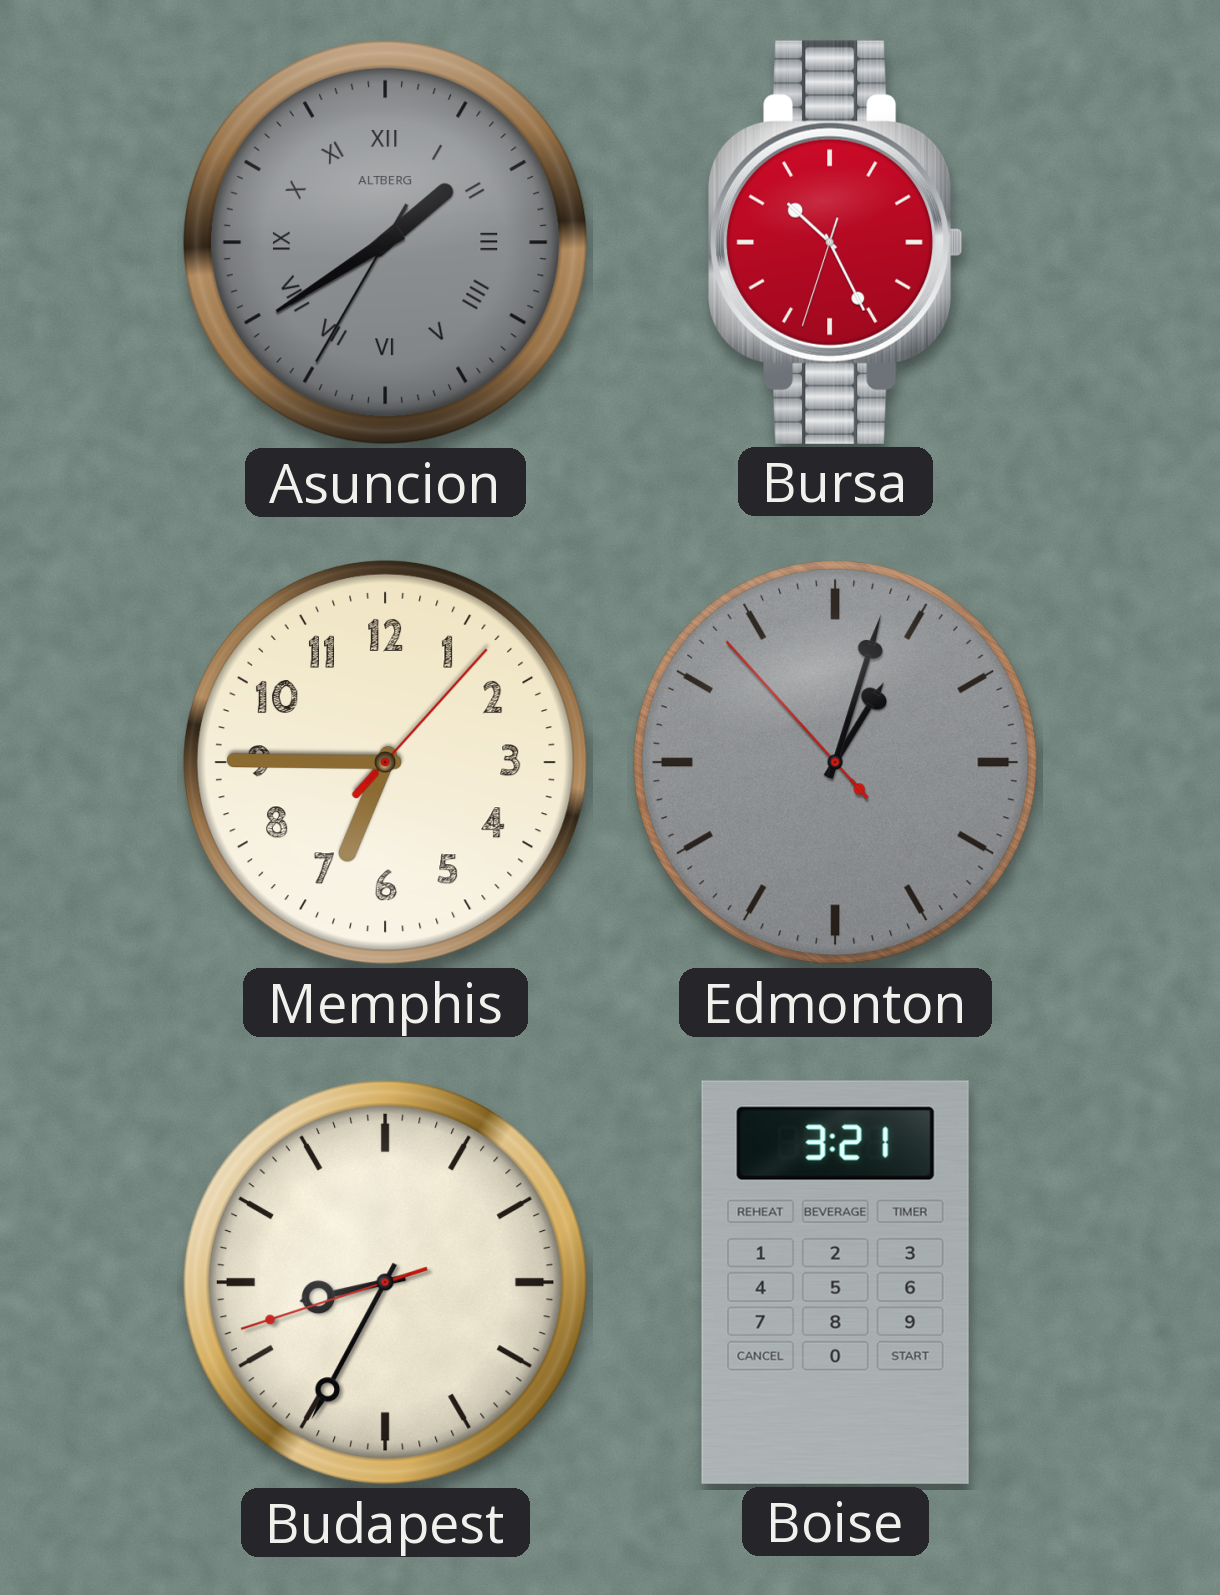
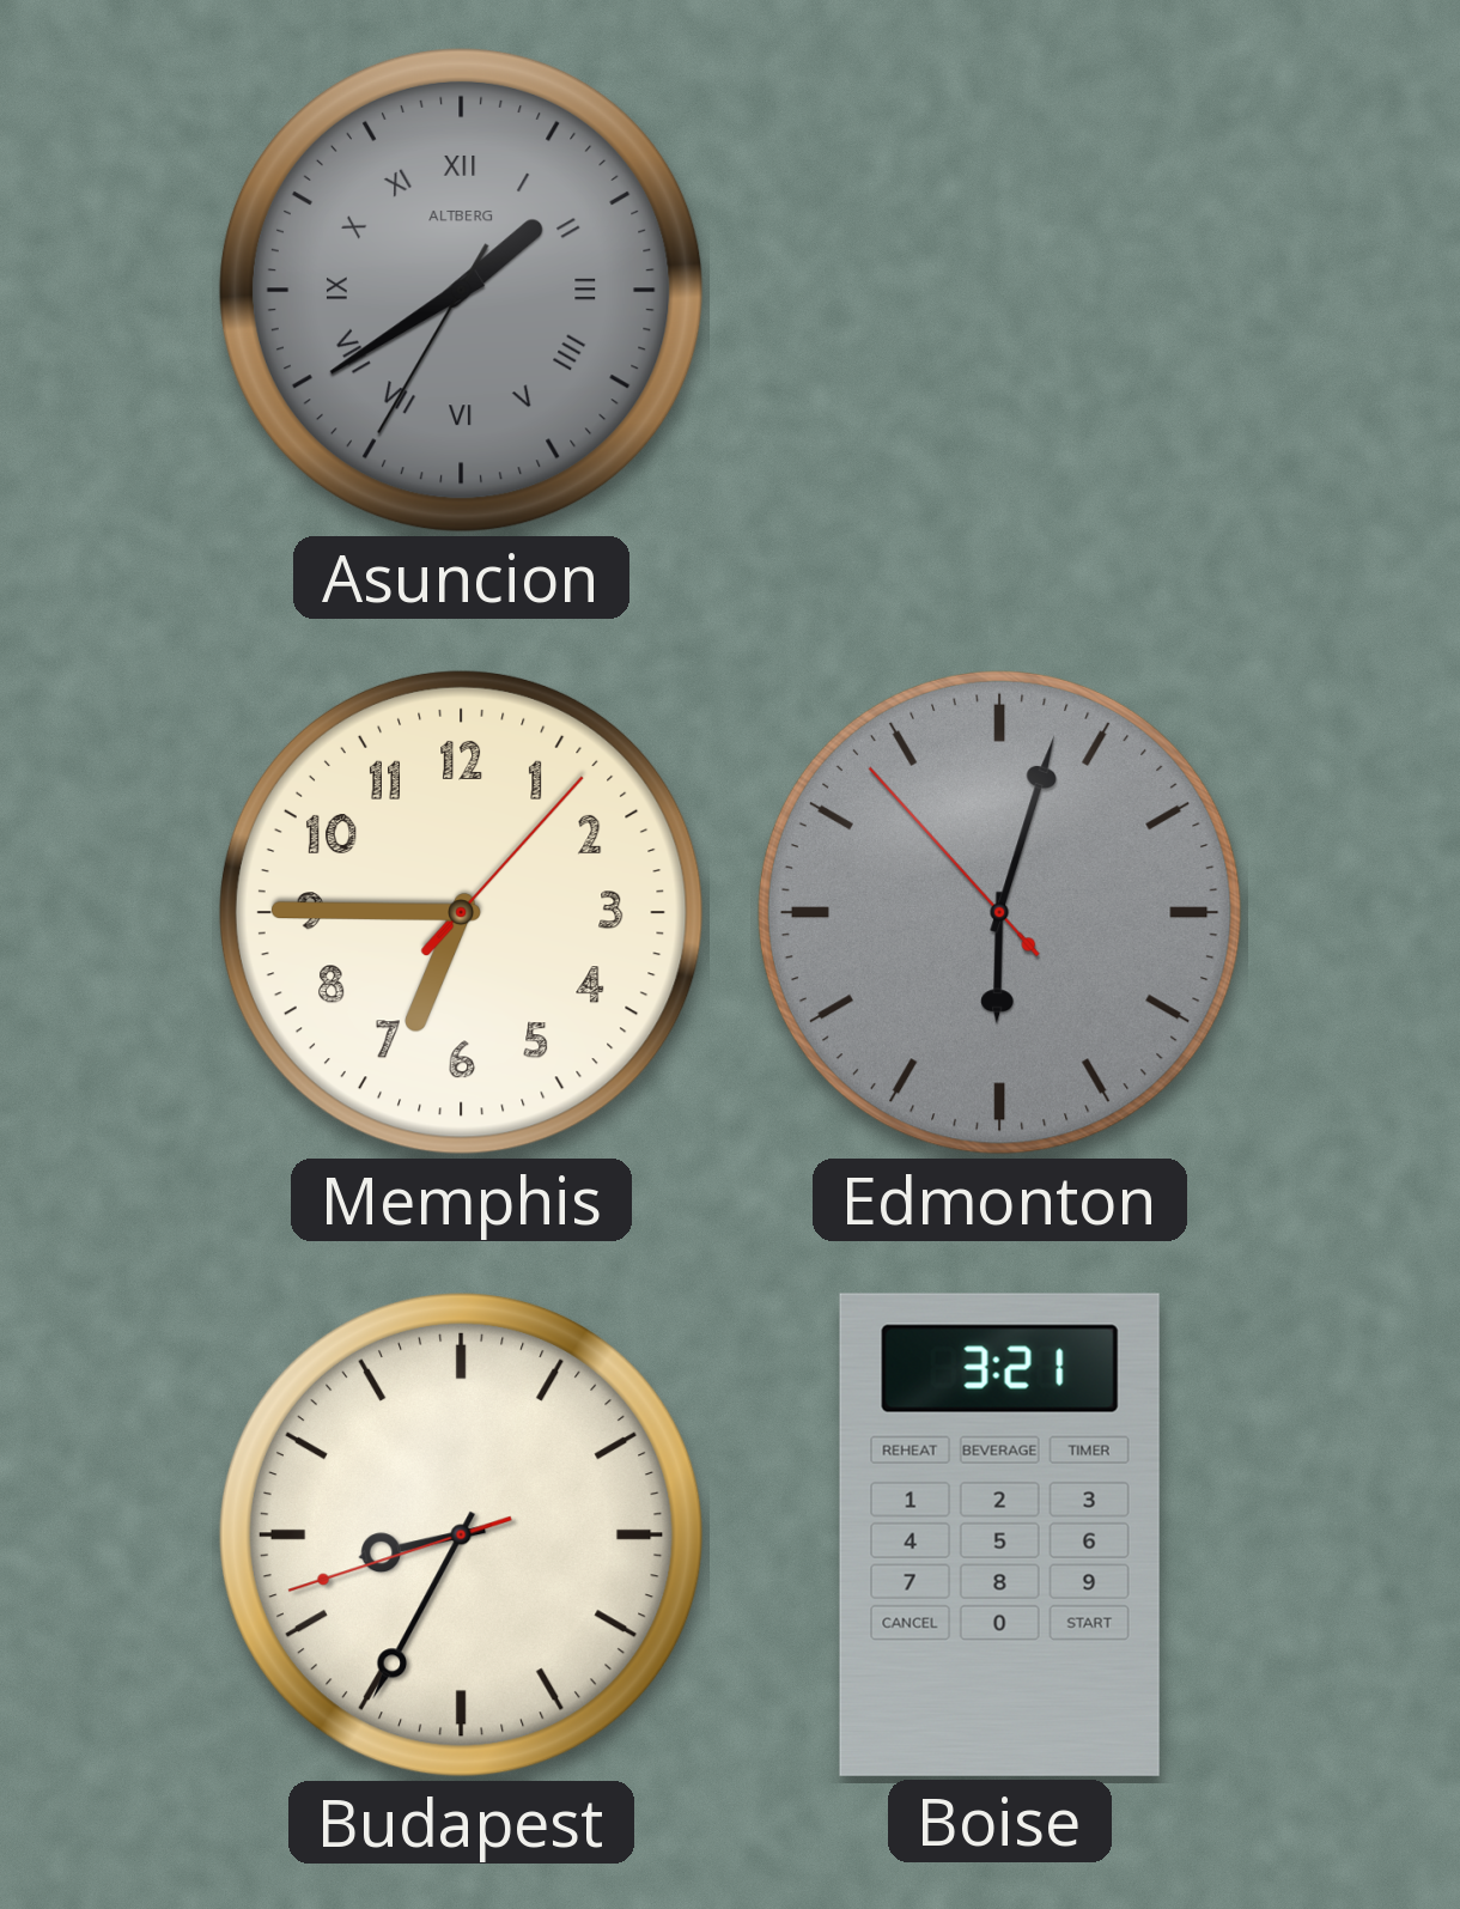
Bursa: 10:25 -> none
Edmonton: 1:02 -> 6:02
